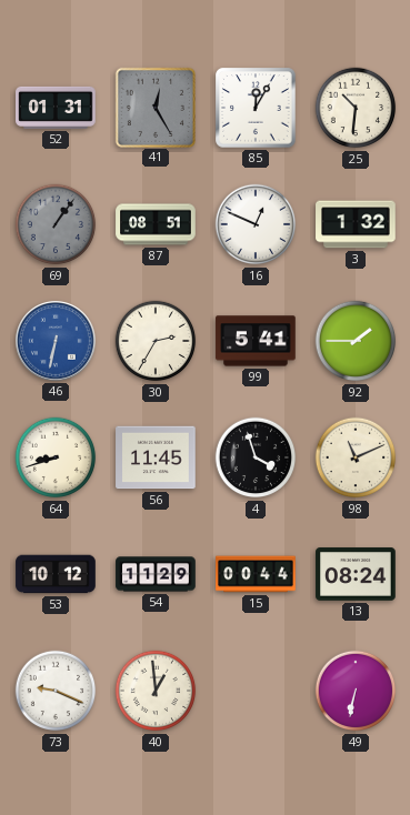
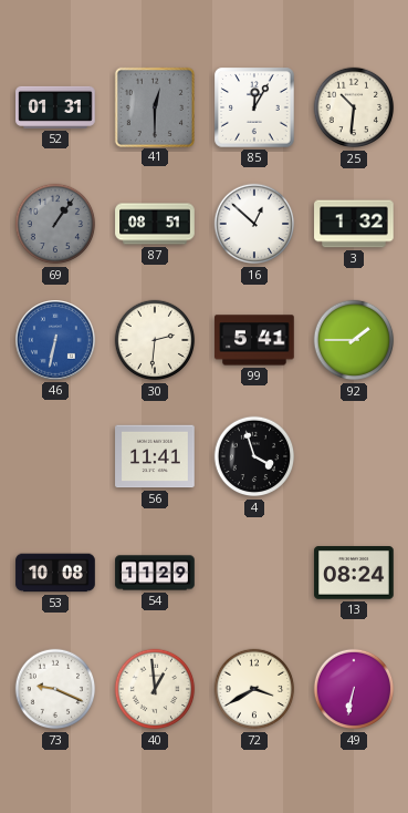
41: 12:25 -> 12:30
16: 12:49 -> 12:52
30: 2:35 -> 2:31
64: 8:42 -> none
56: 11:45 -> 11:41
98: 11:11 -> none
53: 10:12 -> 10:08
15: 00:44 -> none
72: none -> 3:40
